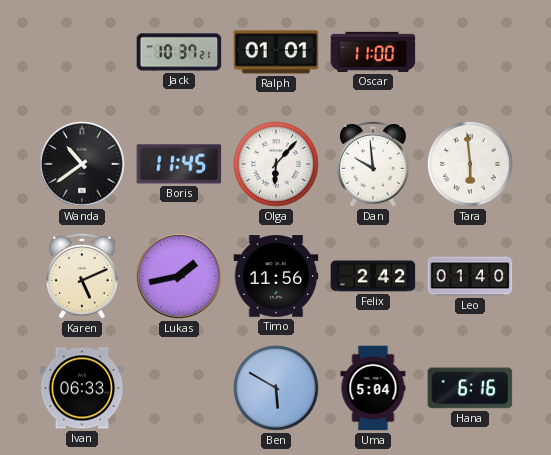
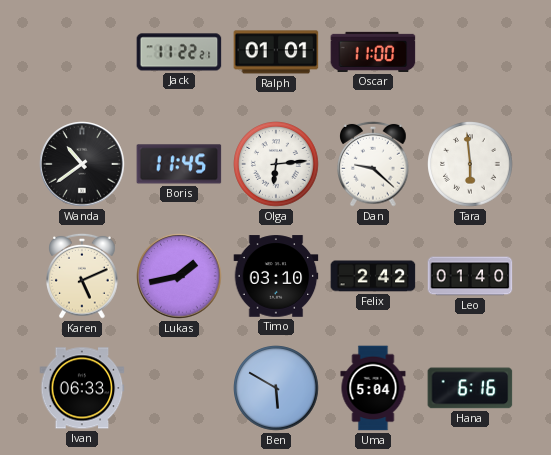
Jack: 10:37 -> 11:22
Olga: 6:07 -> 6:14
Dan: 9:59 -> 9:22
Timo: 11:56 -> 03:10
